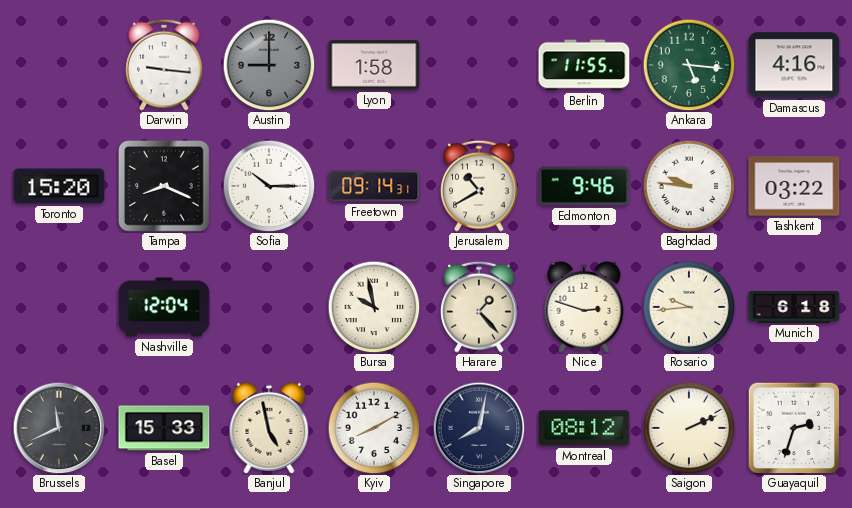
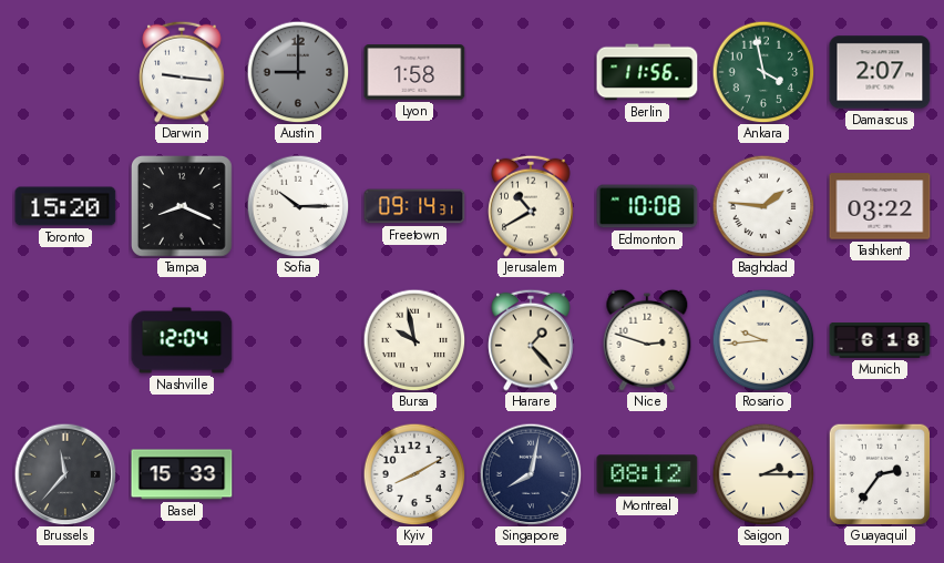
Berlin: 11:55 -> 11:56
Ankara: 5:16 -> 3:58
Damascus: 4:16 -> 2:07
Edmonton: 9:46 -> 10:08
Baghdad: 9:46 -> 1:46
Brussels: 11:41 -> 11:37
Banjul: 4:58 -> none
Saigon: 2:11 -> 2:15
Guayaquil: 2:33 -> 2:36
